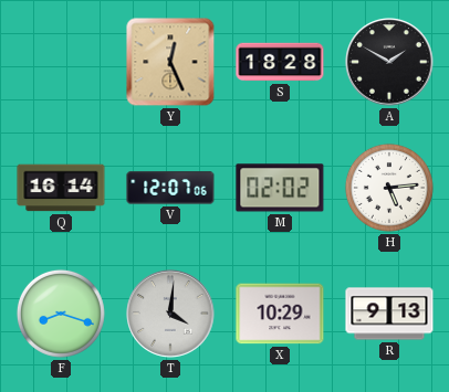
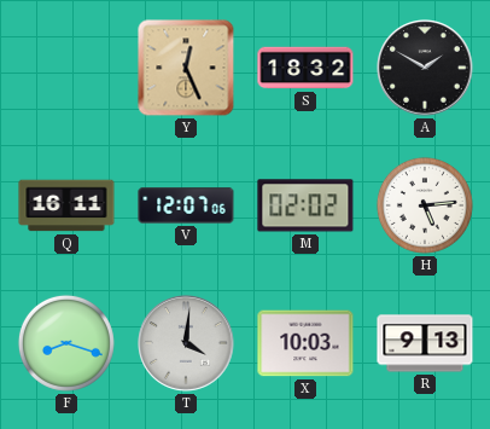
S: 18:28 -> 18:32
Q: 16:14 -> 16:11
X: 10:29 -> 10:03
